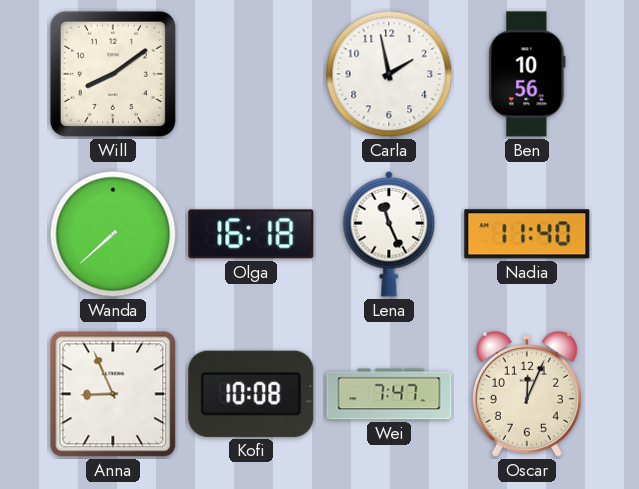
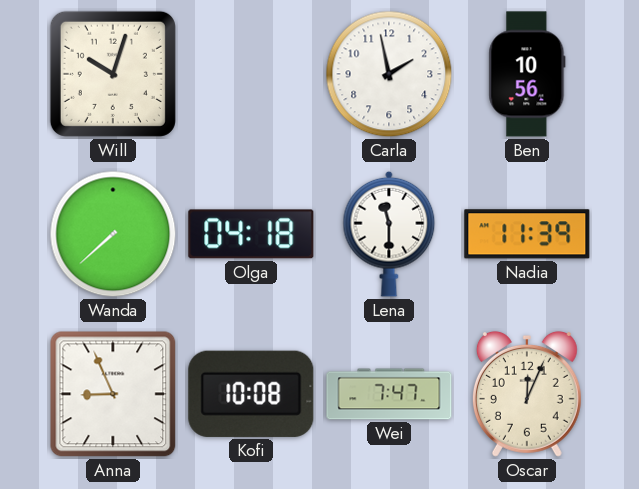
Will: 8:09 -> 10:03
Olga: 16:18 -> 04:18
Lena: 11:26 -> 11:30
Nadia: 11:40 -> 11:39
